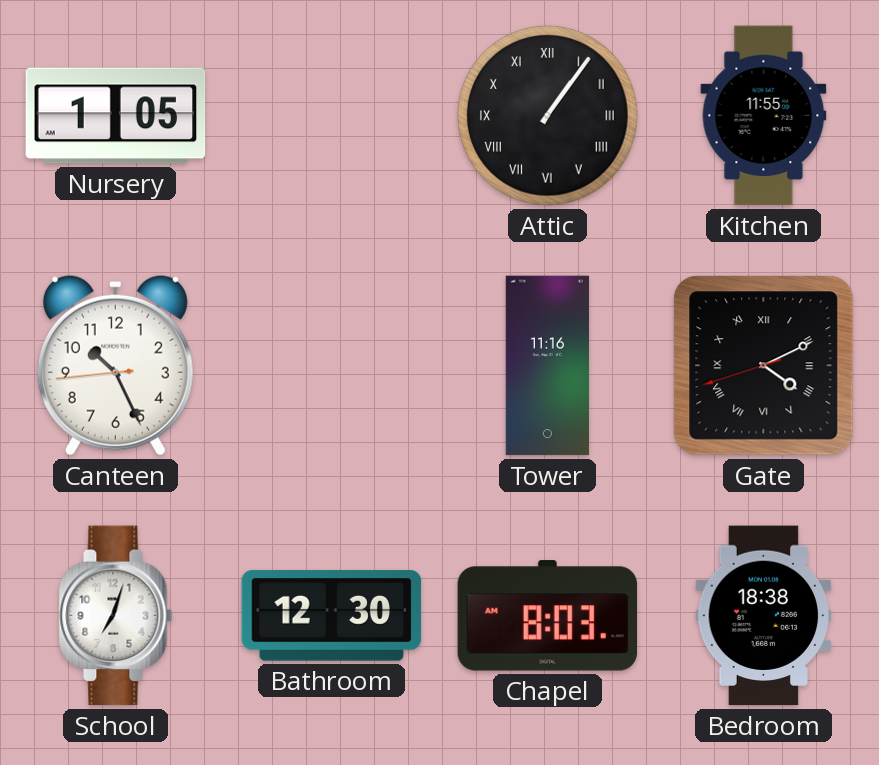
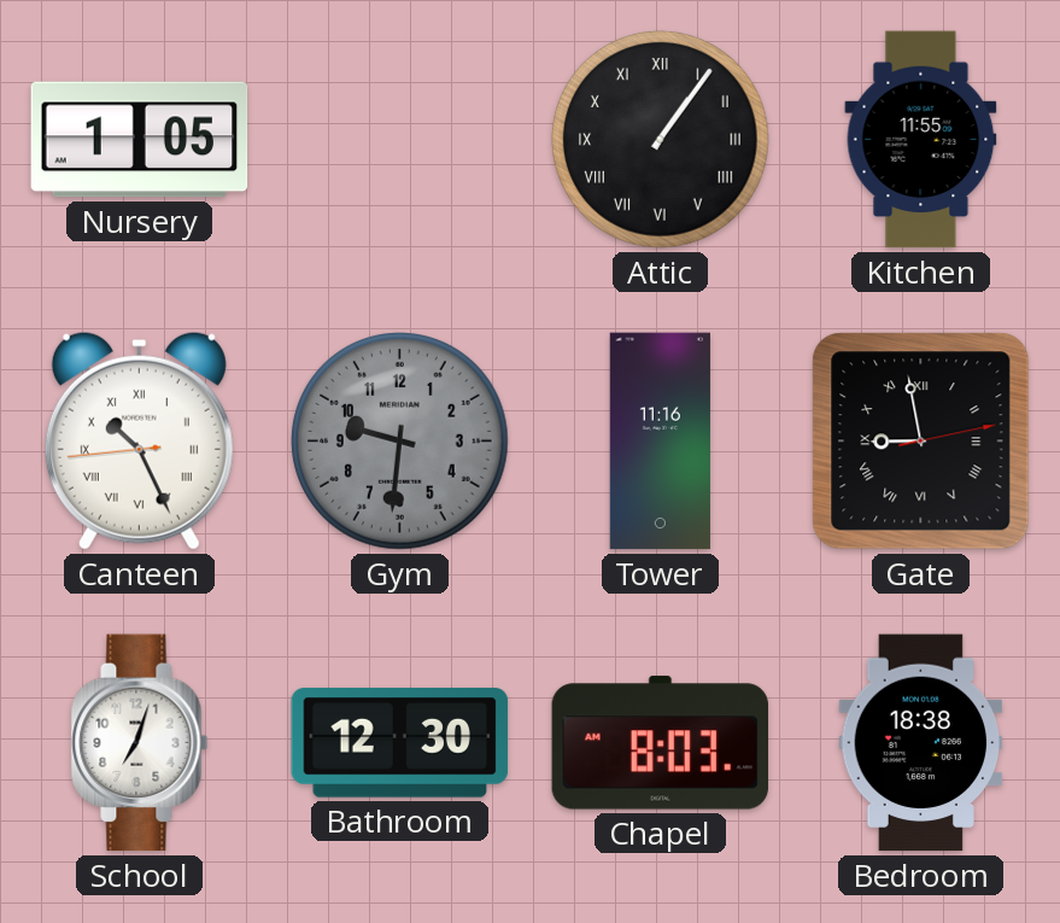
Canteen numerals: Arabic -> Roman
Gym: none -> 9:31
Gate: 4:10 -> 8:58
